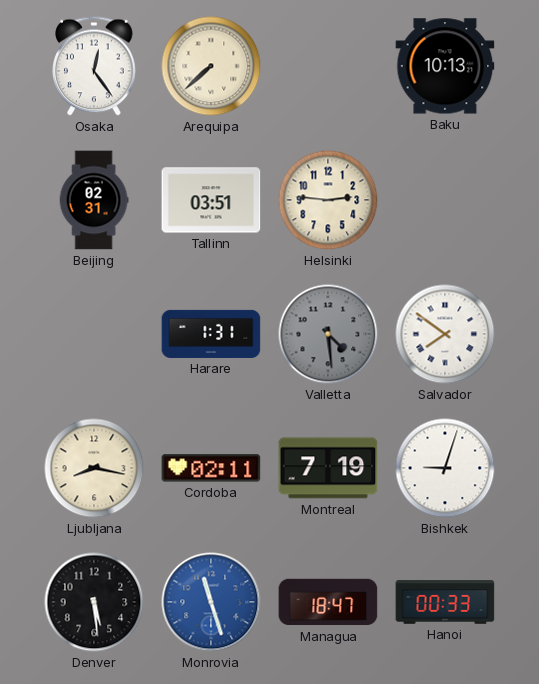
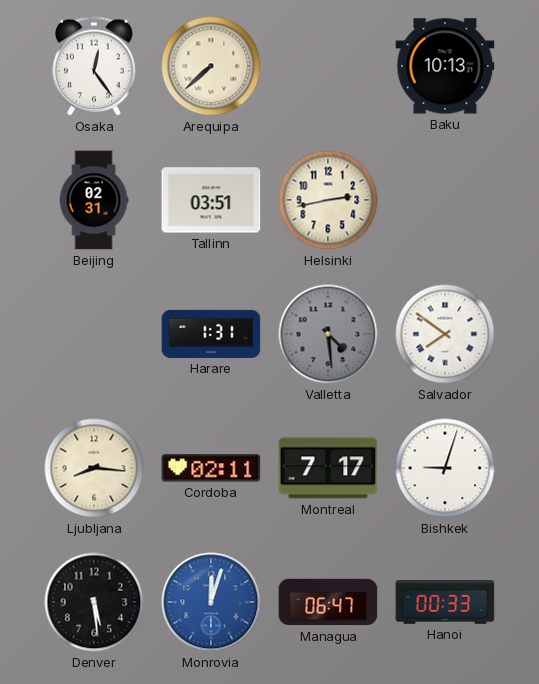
Helsinki: 2:46 -> 2:43
Ljubljana: 8:17 -> 8:16
Montreal: 7:19 -> 7:17
Monrovia: 11:27 -> 12:03
Managua: 18:47 -> 06:47
